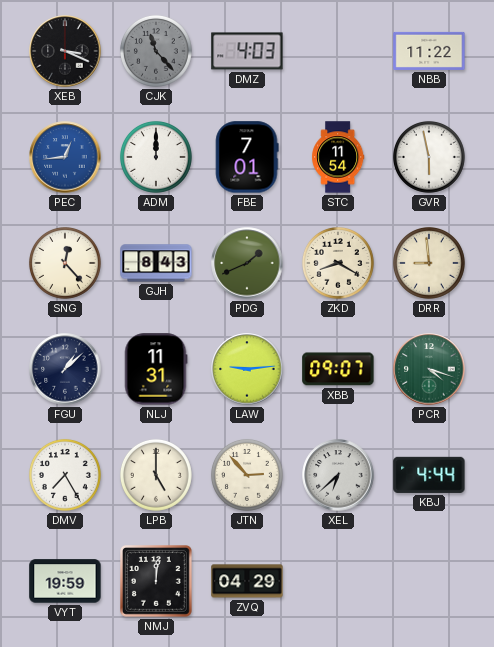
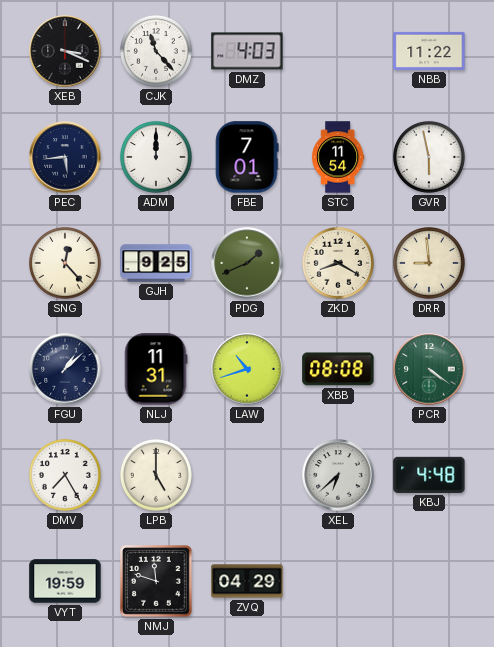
CJK dial: grey -> white
PEC: 12:44 -> 5:44
PEC dial: blue -> navy
GJH: 8:43 -> 9:25
LAW: 9:14 -> 10:42
XBB: 09:07 -> 08:08
PCR: 4:18 -> 4:21
JTN: 2:53 -> none
KBJ: 4:44 -> 4:48
NMJ: 12:01 -> 11:48
